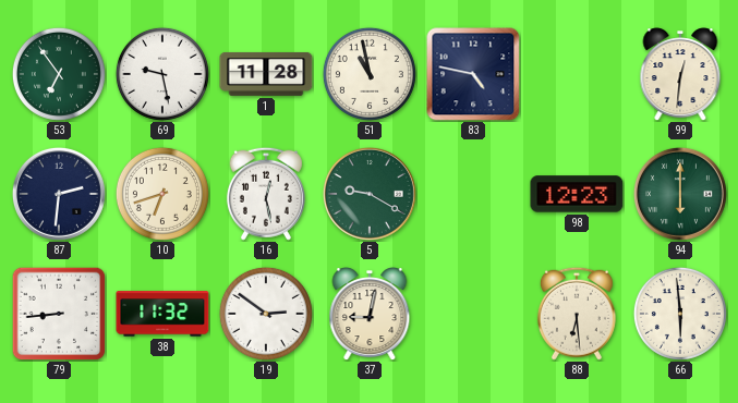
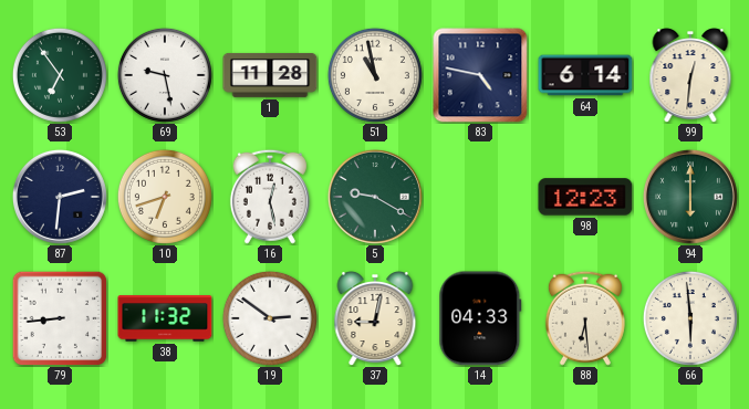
64: none -> 6:14
14: none -> 04:33
